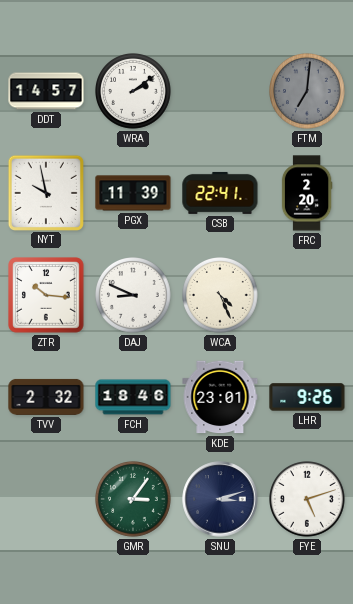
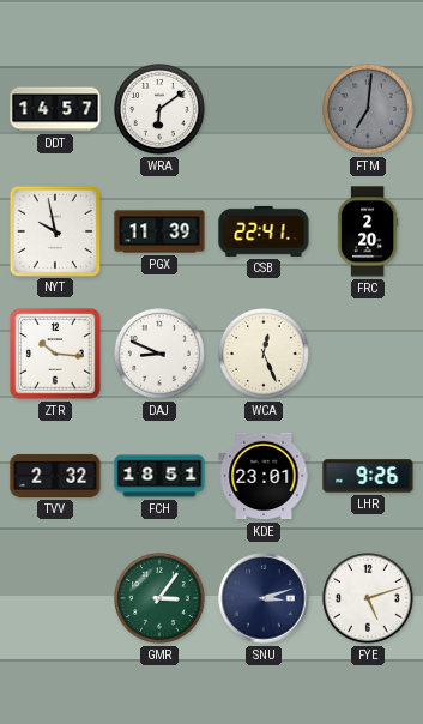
WRA: 2:09 -> 6:09
WCA: 4:26 -> 12:26
FCH: 18:46 -> 18:51
